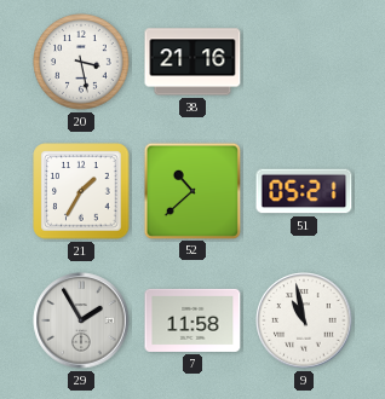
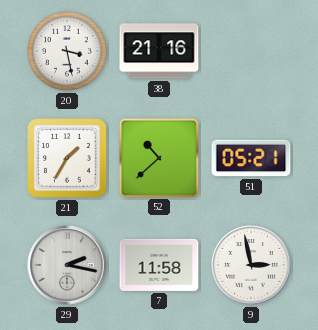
29: 1:55 -> 2:17
9: 10:58 -> 2:58
